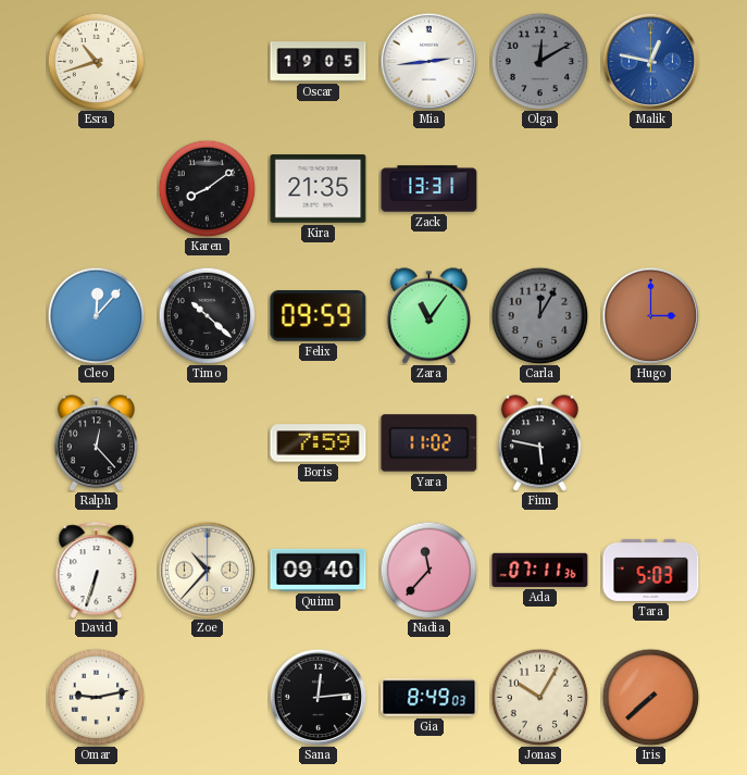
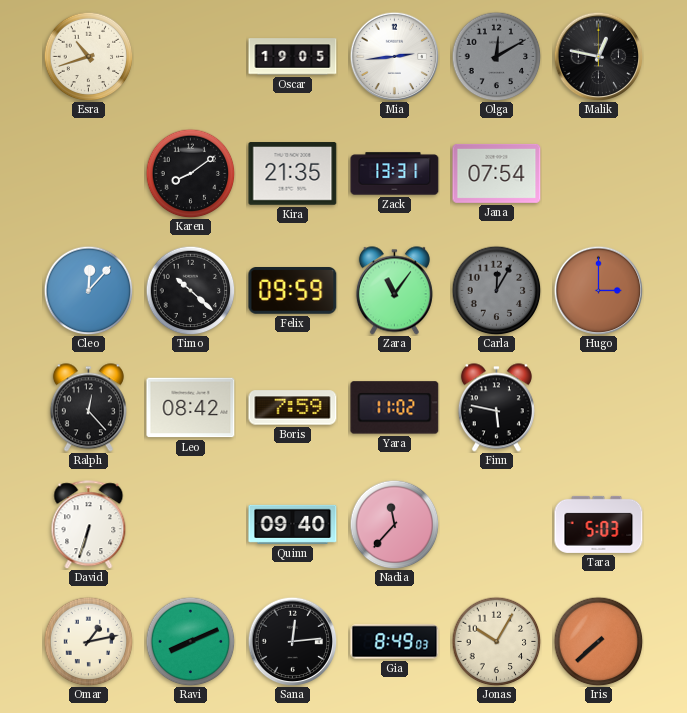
Malik dial: blue -> black
Jana: none -> 07:54
Leo: none -> 08:42
Zoe: 10:37 -> none
Ada: 07:11 -> none
Omar: 9:13 -> 1:13
Ravi: none -> 8:11
